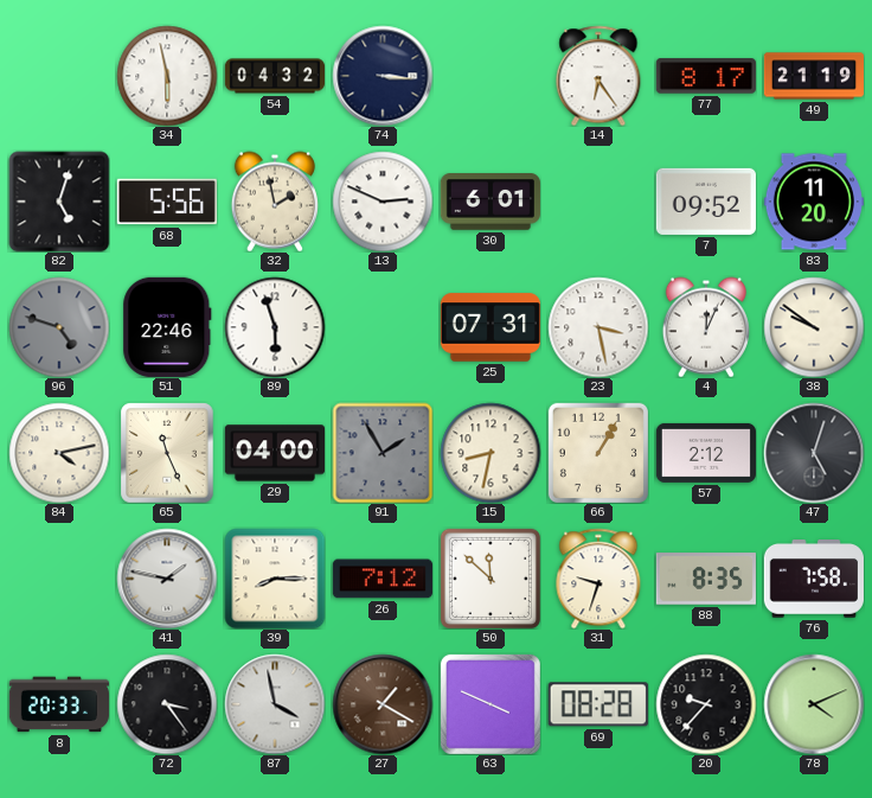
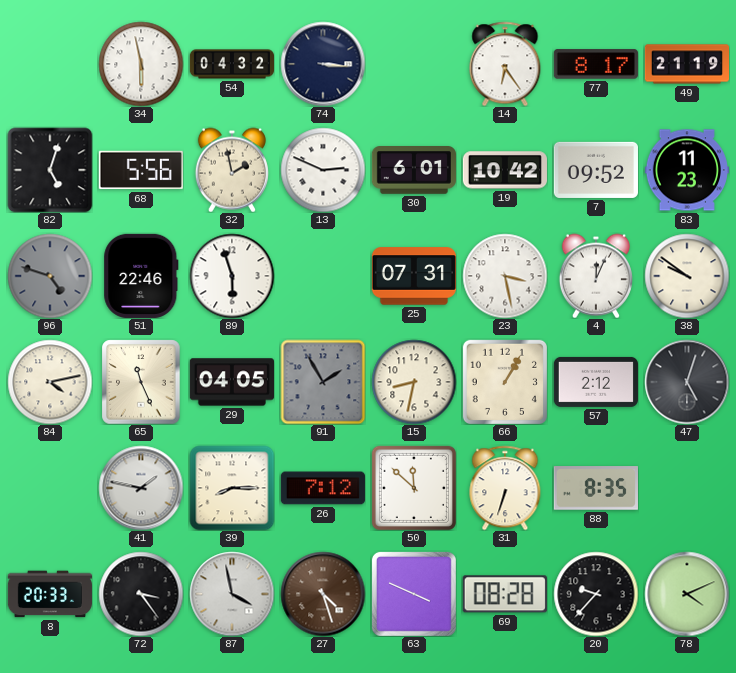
19: none -> 10:42
83: 11:20 -> 11:23
29: 04:00 -> 04:05
31: 9:33 -> 6:33
76: 7:58 -> none
27: 1:20 -> 4:27
